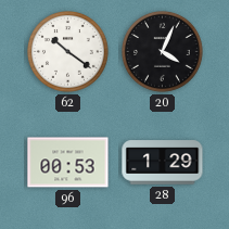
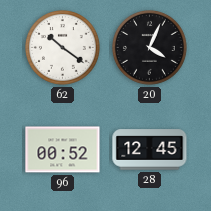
96: 00:53 -> 00:52
28: 1:29 -> 12:45
